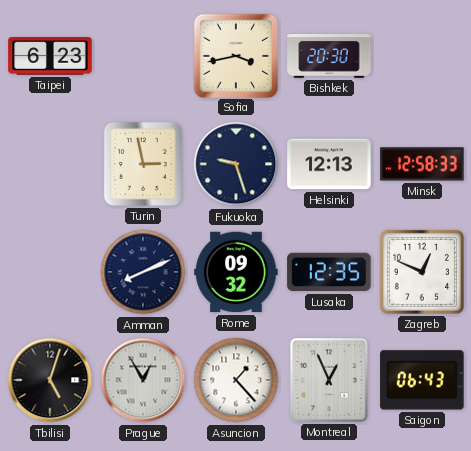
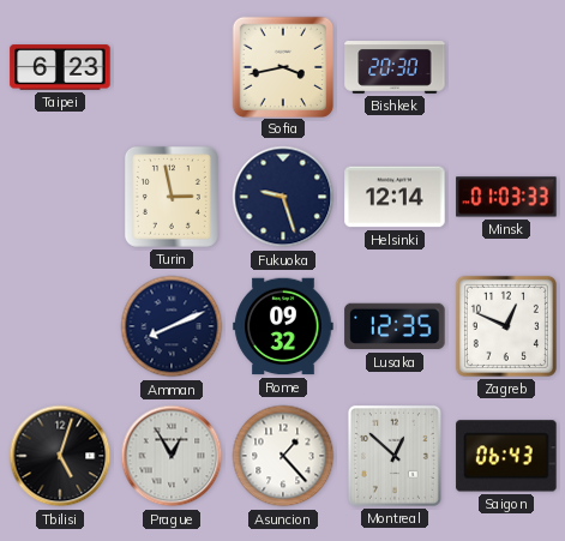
Helsinki: 12:13 -> 12:14
Minsk: 12:58 -> 01:03
Montreal: 12:56 -> 12:52
